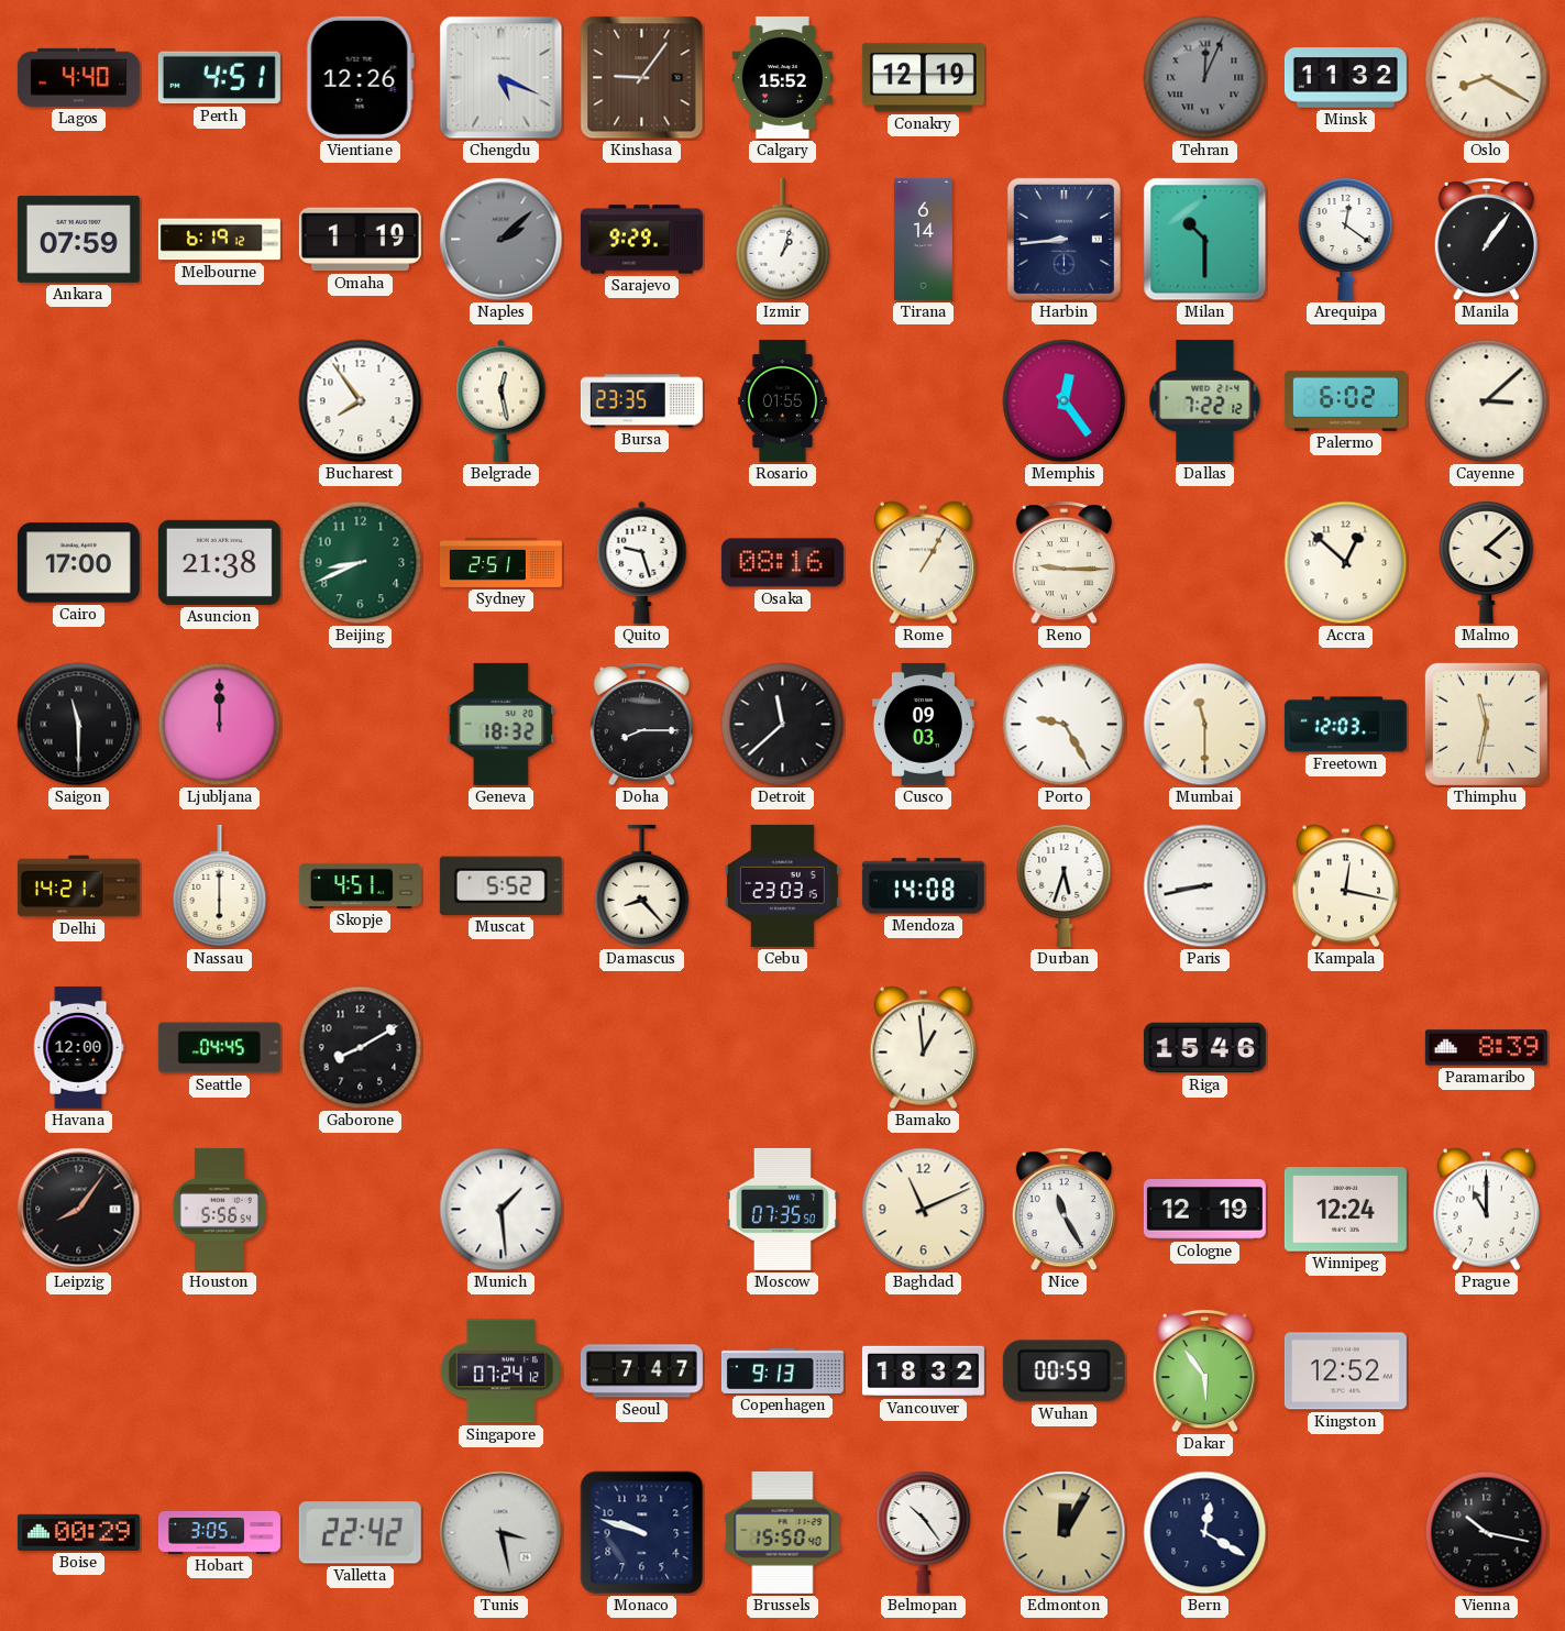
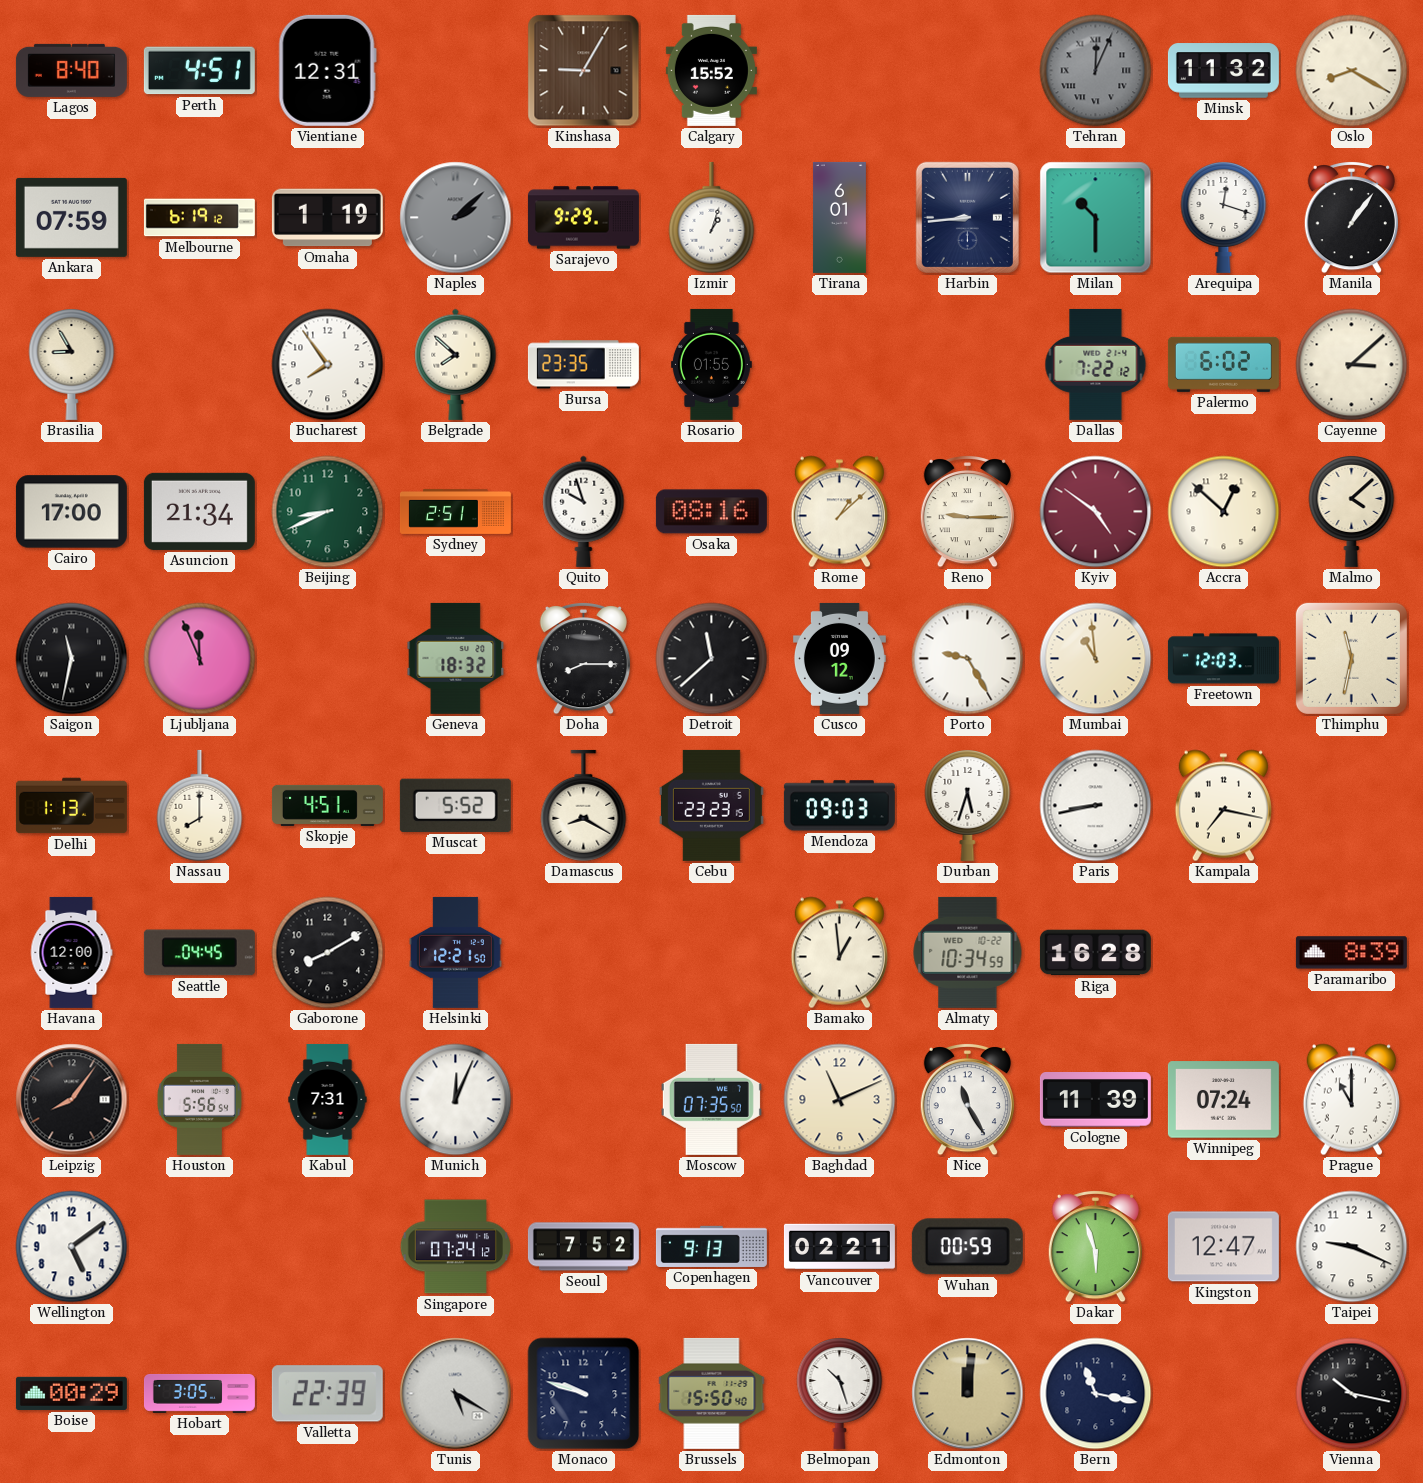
Lagos: 4:40 -> 8:40
Vientiane: 12:26 -> 12:31
Chengdu: 5:19 -> none
Kinshasa: 9:06 -> 9:05
Conakry: 12:19 -> none
Tirana: 6:14 -> 6:01
Arequipa: 12:21 -> 12:18
Brasilia: none -> 8:55
Belgrade: 12:28 -> 7:52
Memphis: 12:24 -> none
Asuncion: 21:38 -> 21:34
Quito: 9:27 -> 9:57
Rome: 1:05 -> 1:08
Kyiv: none -> 4:51
Saigon: 11:30 -> 11:32
Ljubljana: 12:00 -> 11:56
Cusco: 09:03 -> 09:12
Mumbai: 11:30 -> 10:59
Delhi: 14:21 -> 1:13
Nassau: 6:00 -> 8:00
Damascus: 8:23 -> 8:20
Cebu: 23:03 -> 23:23
Mendoza: 14:08 -> 09:03
Kampala: 12:17 -> 7:17
Helsinki: none -> 12:21
Almaty: none -> 10:34
Riga: 15:46 -> 16:28
Kabul: none -> 7:31
Munich: 1:29 -> 12:04
Cologne: 12:19 -> 11:39
Winnipeg: 12:24 -> 07:24
Wellington: none -> 5:09
Seoul: 7:47 -> 7:52
Vancouver: 18:32 -> 02:21
Dakar: 5:54 -> 5:57
Kingston: 12:52 -> 12:47
Taipei: none -> 9:19
Valletta: 22:42 -> 22:39
Tunis: 3:28 -> 5:20
Belmopan: 10:24 -> 10:27
Edmonton: 12:05 -> 12:01
Bern: 12:20 -> 11:17
